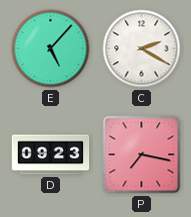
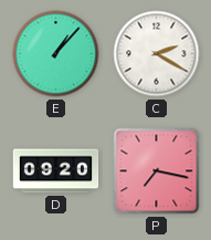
E: 5:07 -> 1:07
D: 09:23 -> 09:20
